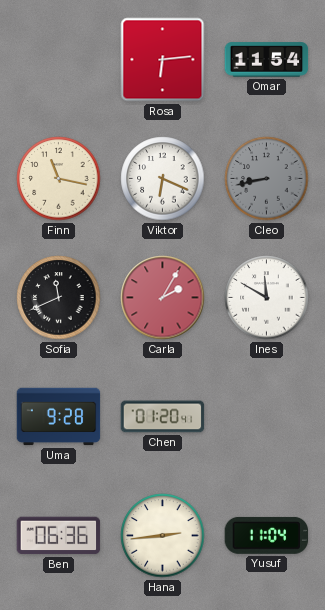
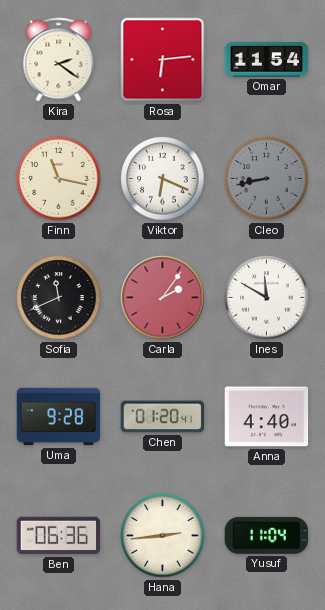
Kira: none -> 2:21
Carla: 2:05 -> 2:06
Anna: none -> 4:40
